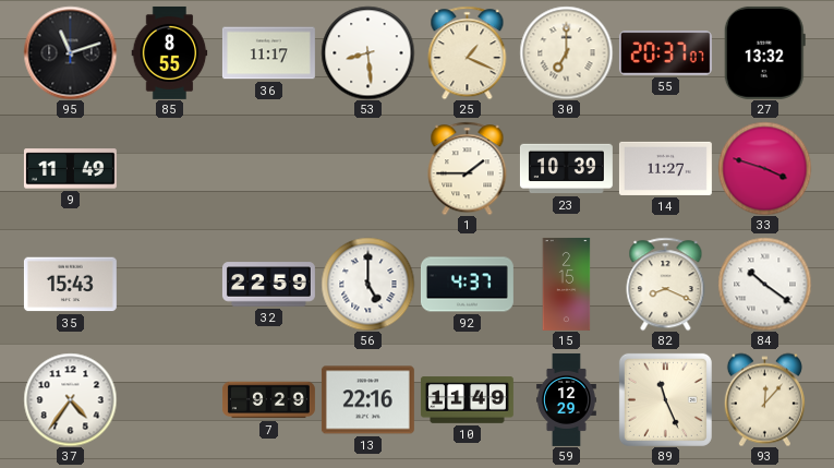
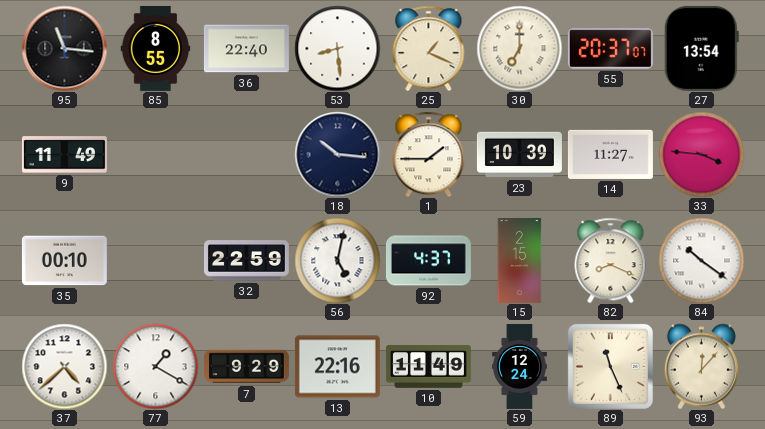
95: 11:12 -> 11:16
36: 11:17 -> 22:40
27: 13:32 -> 13:54
18: none -> 10:16
33: 3:48 -> 3:46
35: 15:43 -> 00:10
56: 5:00 -> 5:02
37: 4:36 -> 4:38
77: none -> 1:20
59: 12:29 -> 12:24
